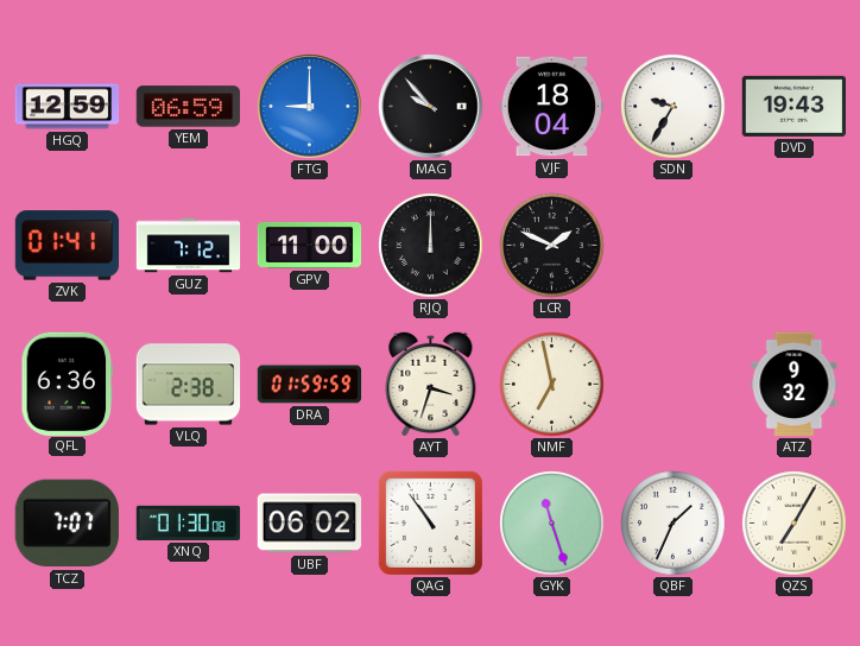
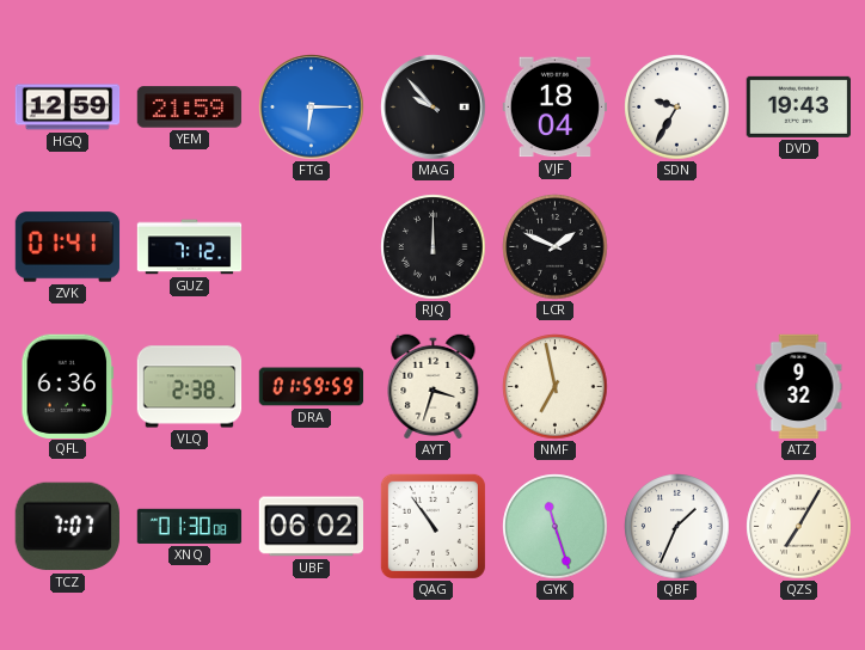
YEM: 06:59 -> 21:59
FTG: 9:00 -> 6:15
GPV: 11:00 -> none
